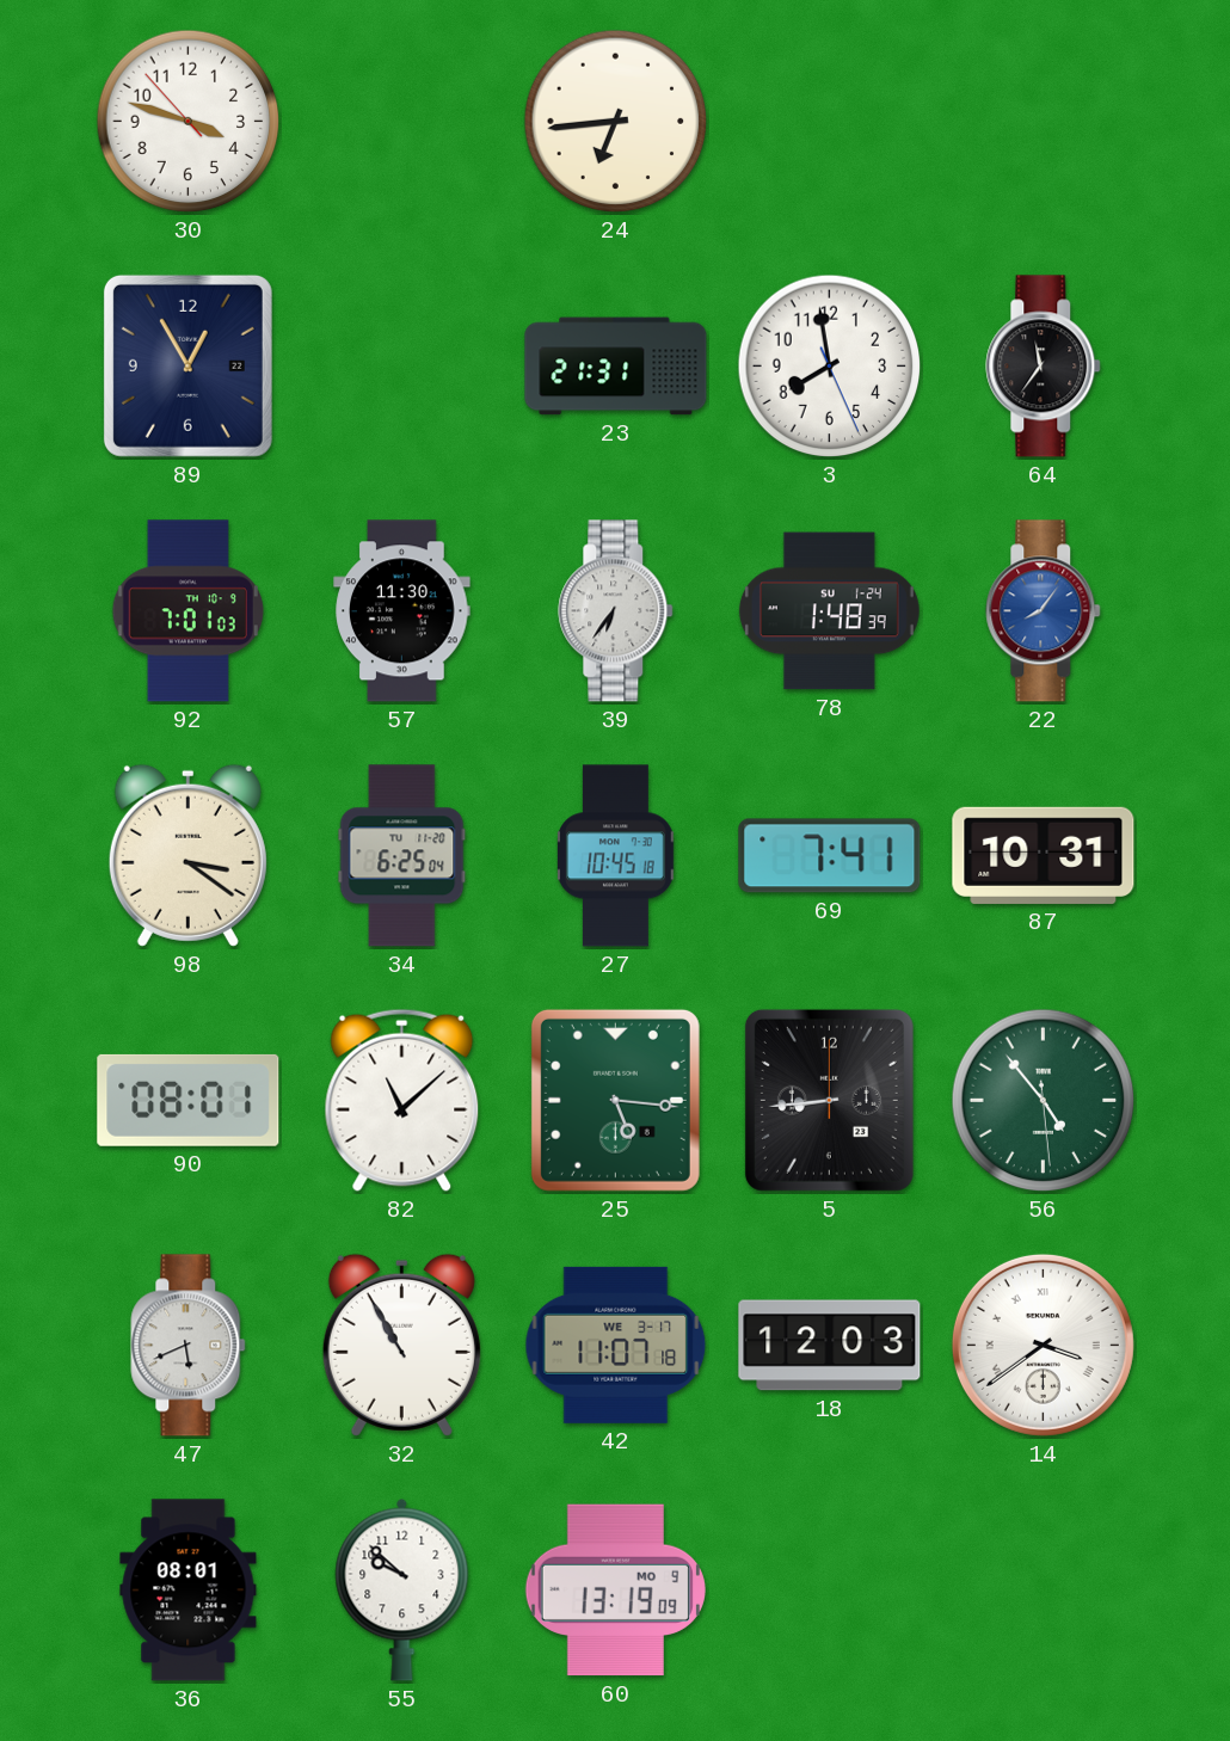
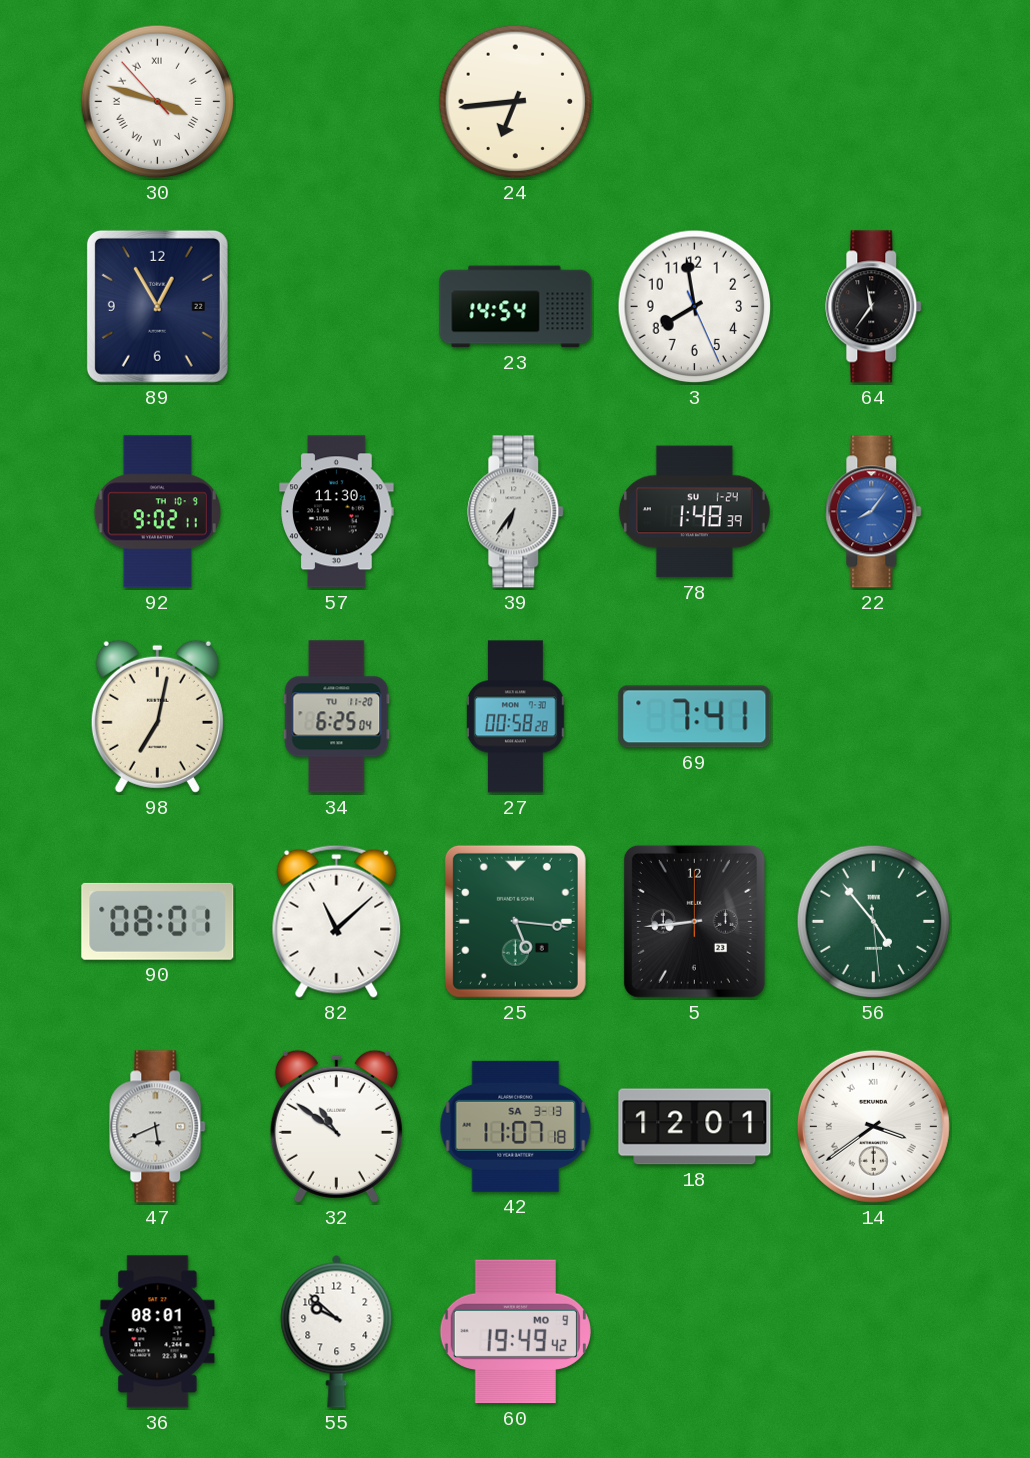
30 numerals: Arabic -> Roman
23: 21:31 -> 14:54
92: 7:01 -> 9:02
98: 3:21 -> 7:02
27: 10:45 -> 00:58
87: 10:31 -> none
32: 10:55 -> 10:51
42 date: WE 3-17 -> SA 3-13
18: 12:03 -> 12:01
60: 13:19 -> 19:49
